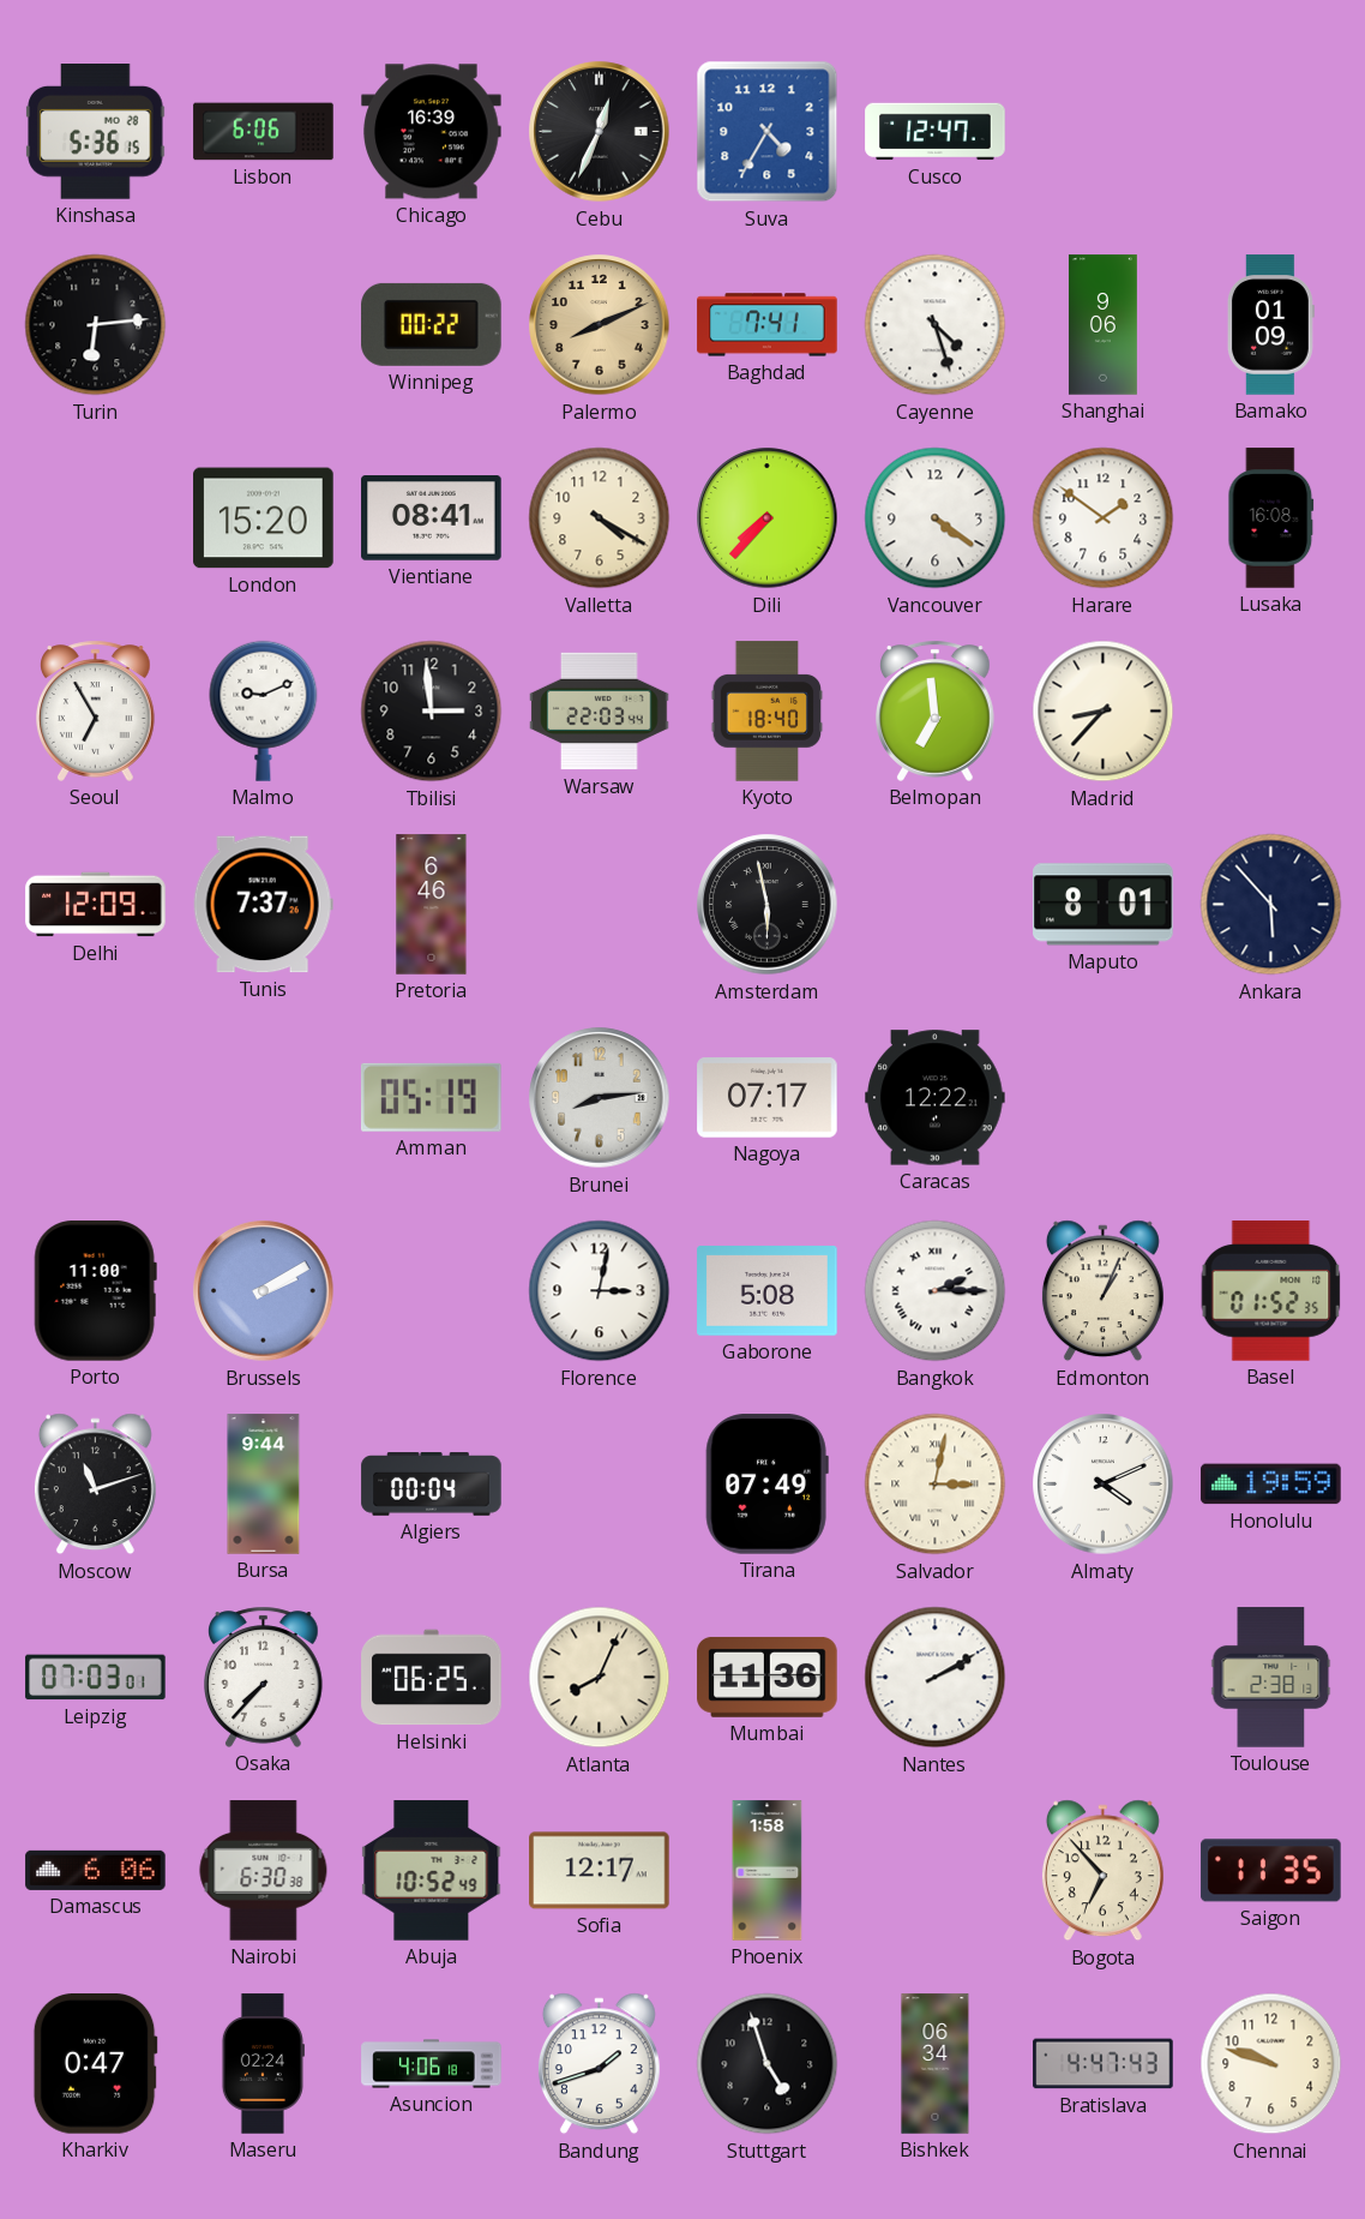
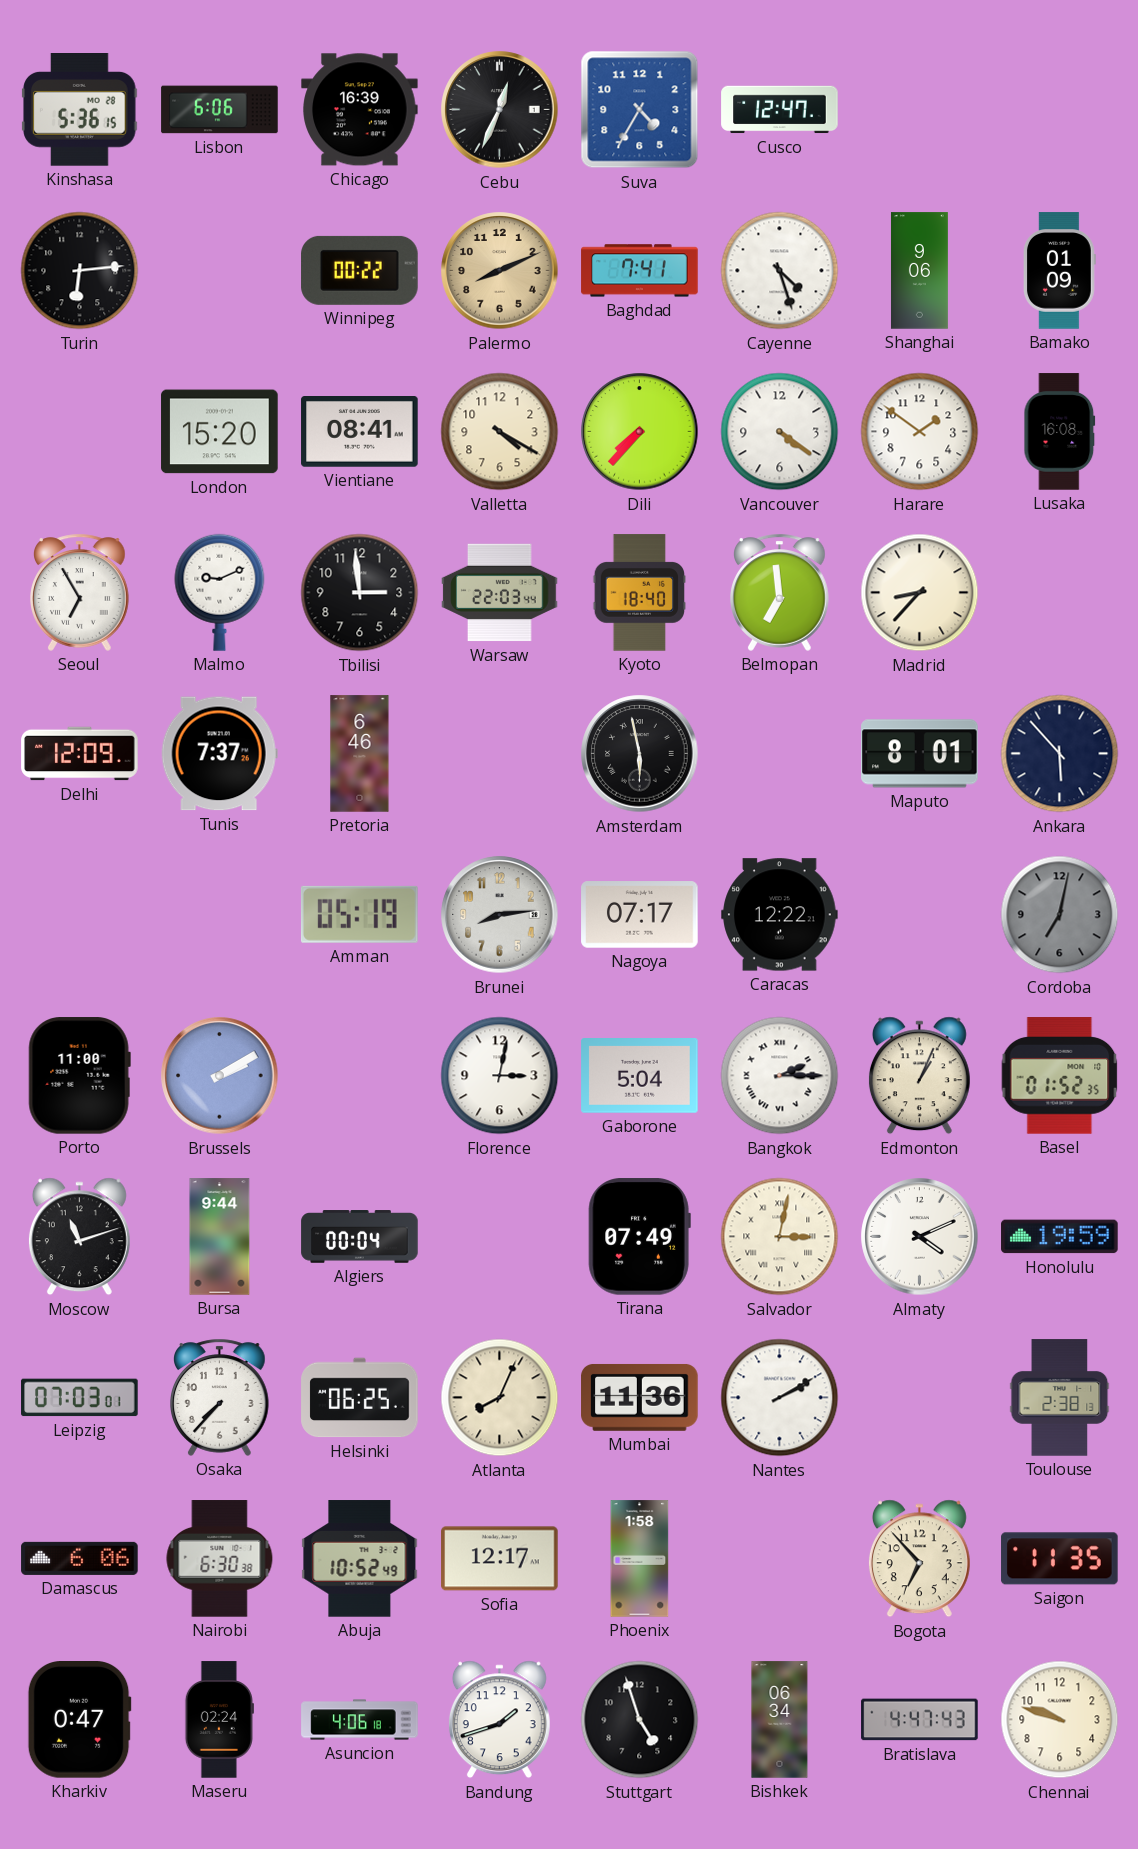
Cordoba: none -> 7:02
Gaborone: 5:08 -> 5:04
